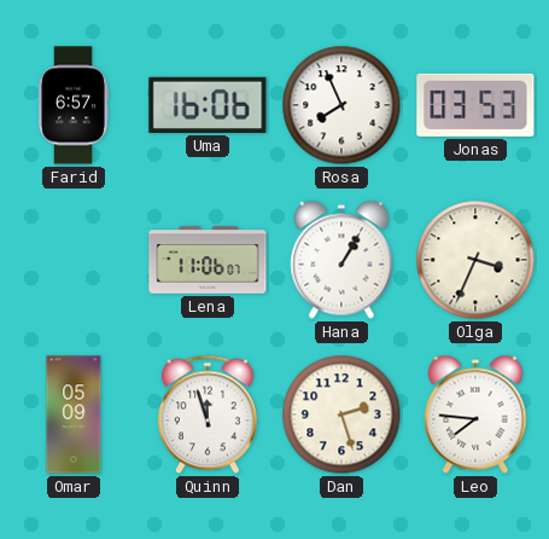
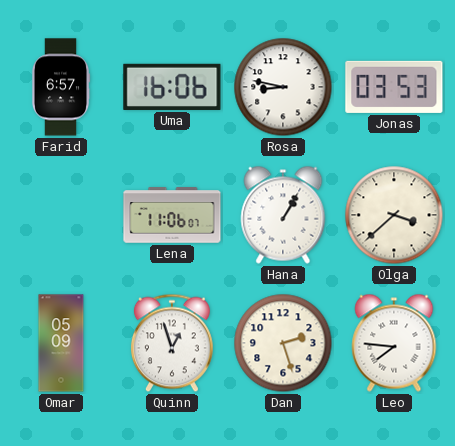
Rosa: 7:56 -> 8:47
Olga: 3:34 -> 3:38
Quinn: 11:57 -> 12:57
